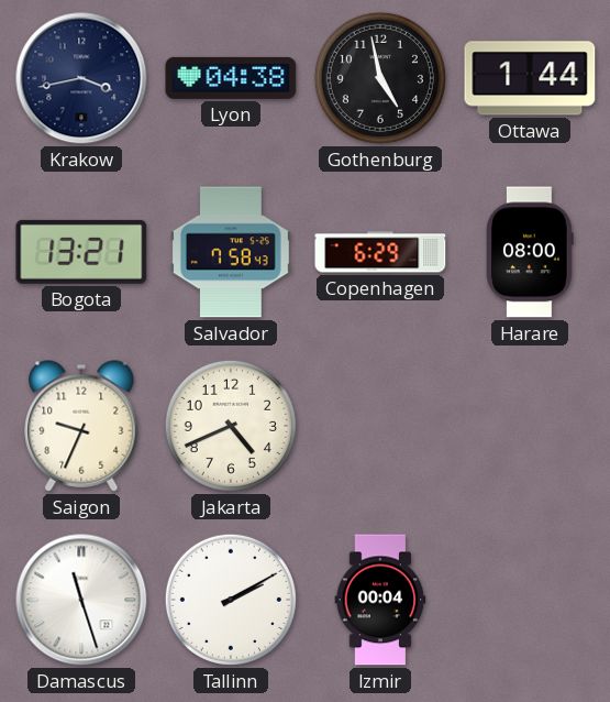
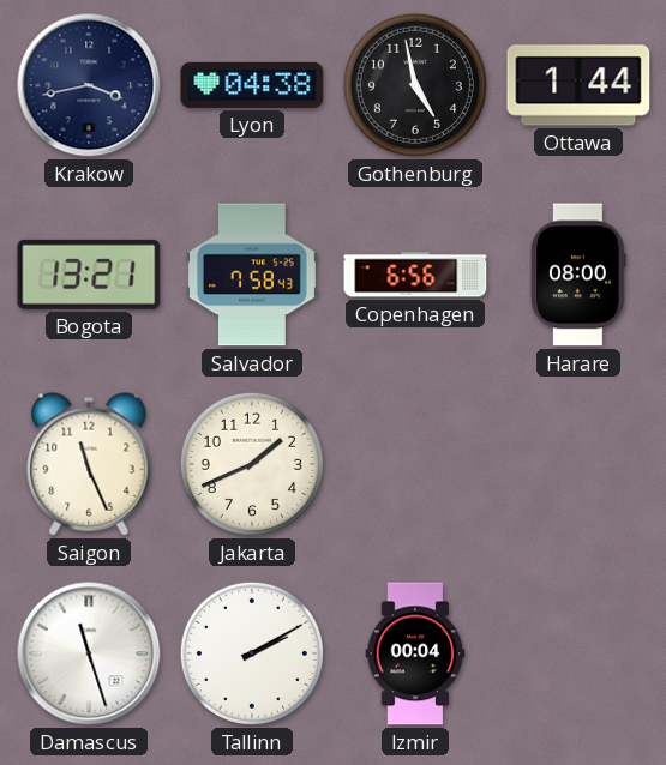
Copenhagen: 6:29 -> 6:56
Saigon: 9:34 -> 11:26
Jakarta: 4:41 -> 1:41
